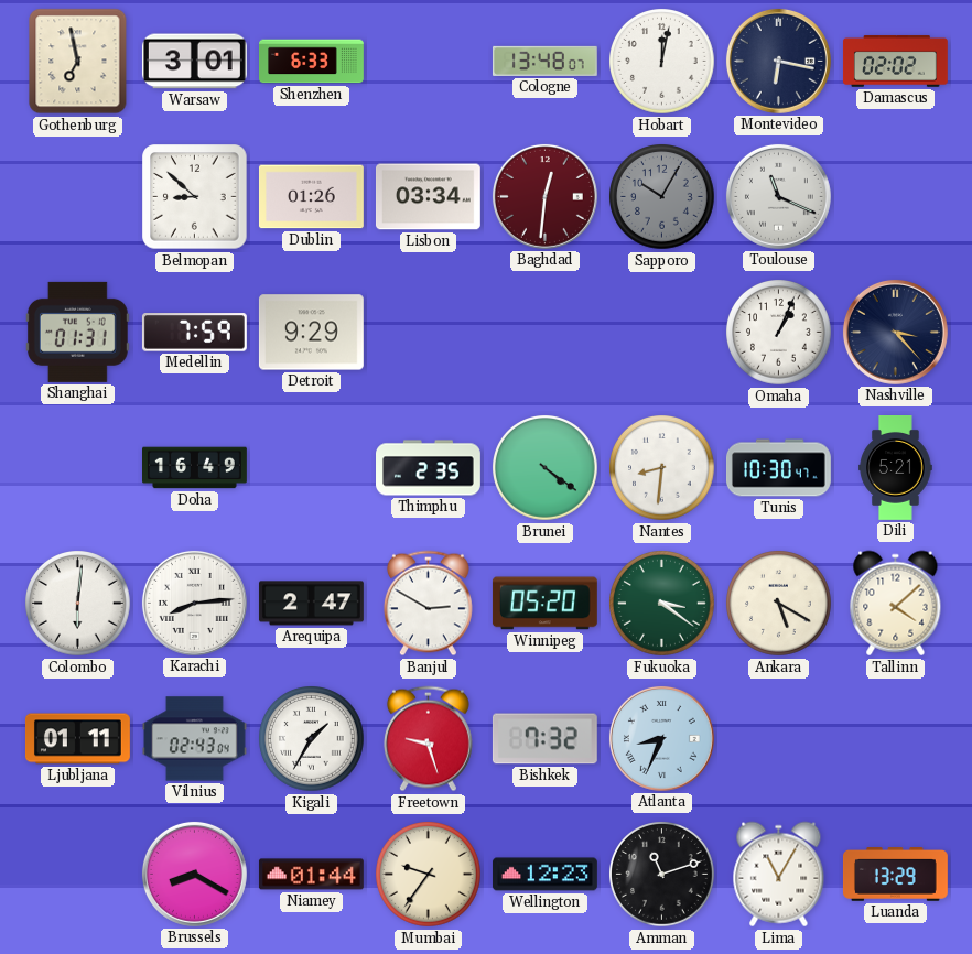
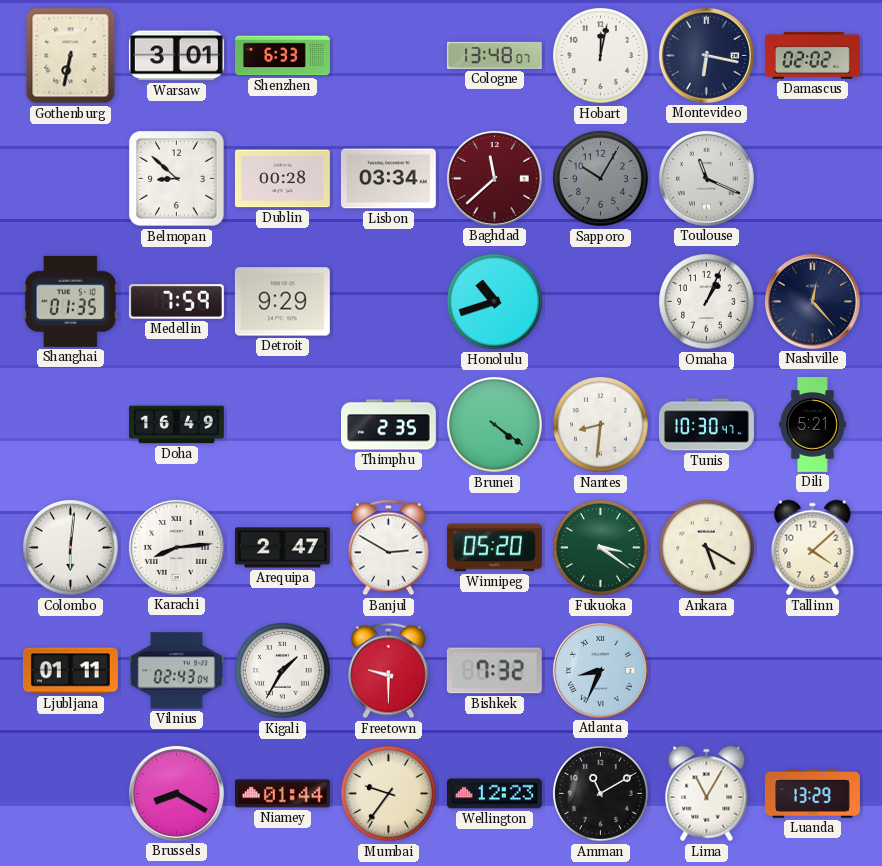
Gothenburg: 6:58 -> 6:32
Dublin: 01:26 -> 00:28
Baghdad: 12:31 -> 11:38
Shanghai: 01:31 -> 01:35
Honolulu: none -> 10:42
Nashville: 3:23 -> 12:23
Freetown: 9:27 -> 9:30
Amman: 11:12 -> 11:10
